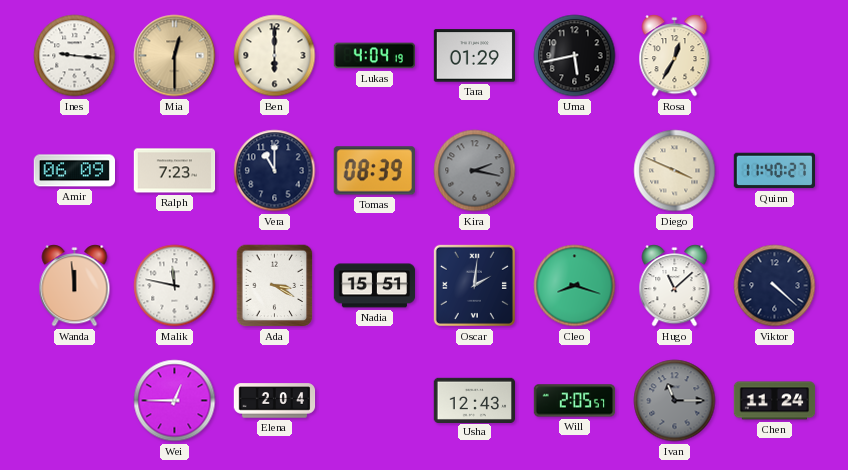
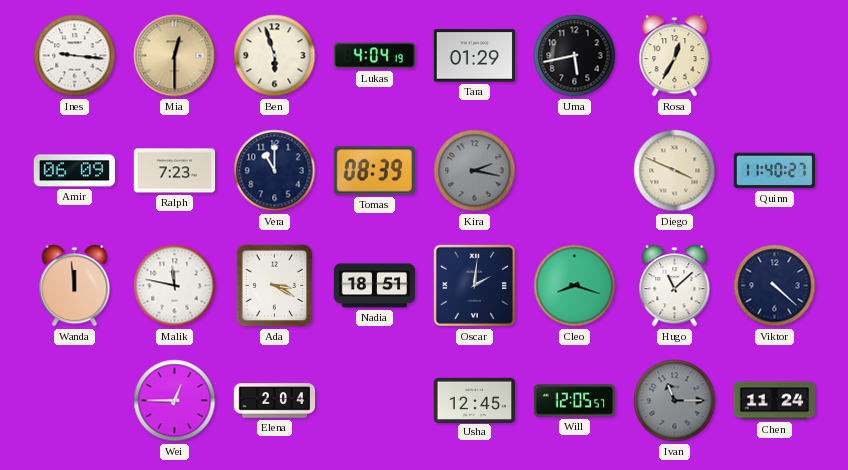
Ben: 6:00 -> 5:57
Nadia: 15:51 -> 18:51
Usha: 12:43 -> 12:45
Will: 2:05 -> 12:05
